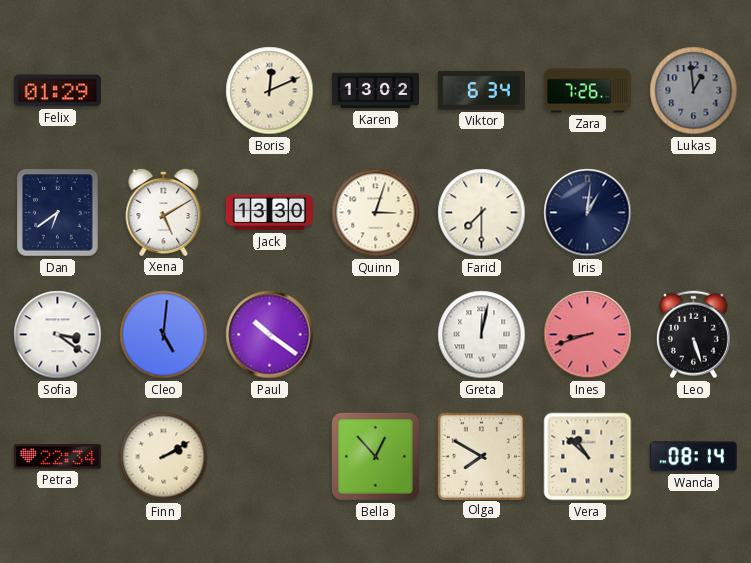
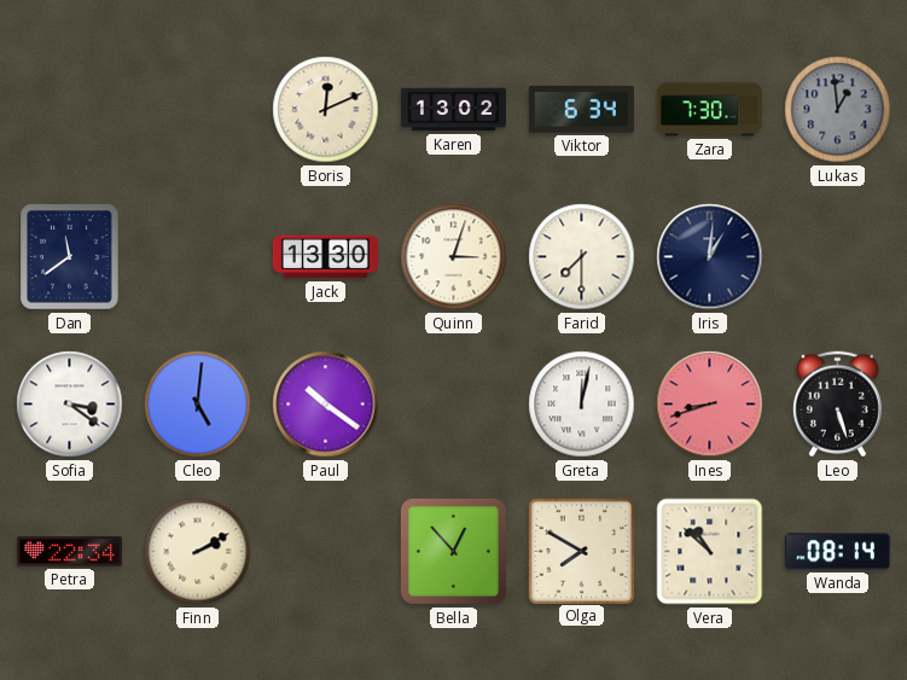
Felix: 01:29 -> none
Zara: 7:26 -> 7:30
Dan: 6:39 -> 11:39
Xena: 5:10 -> none
